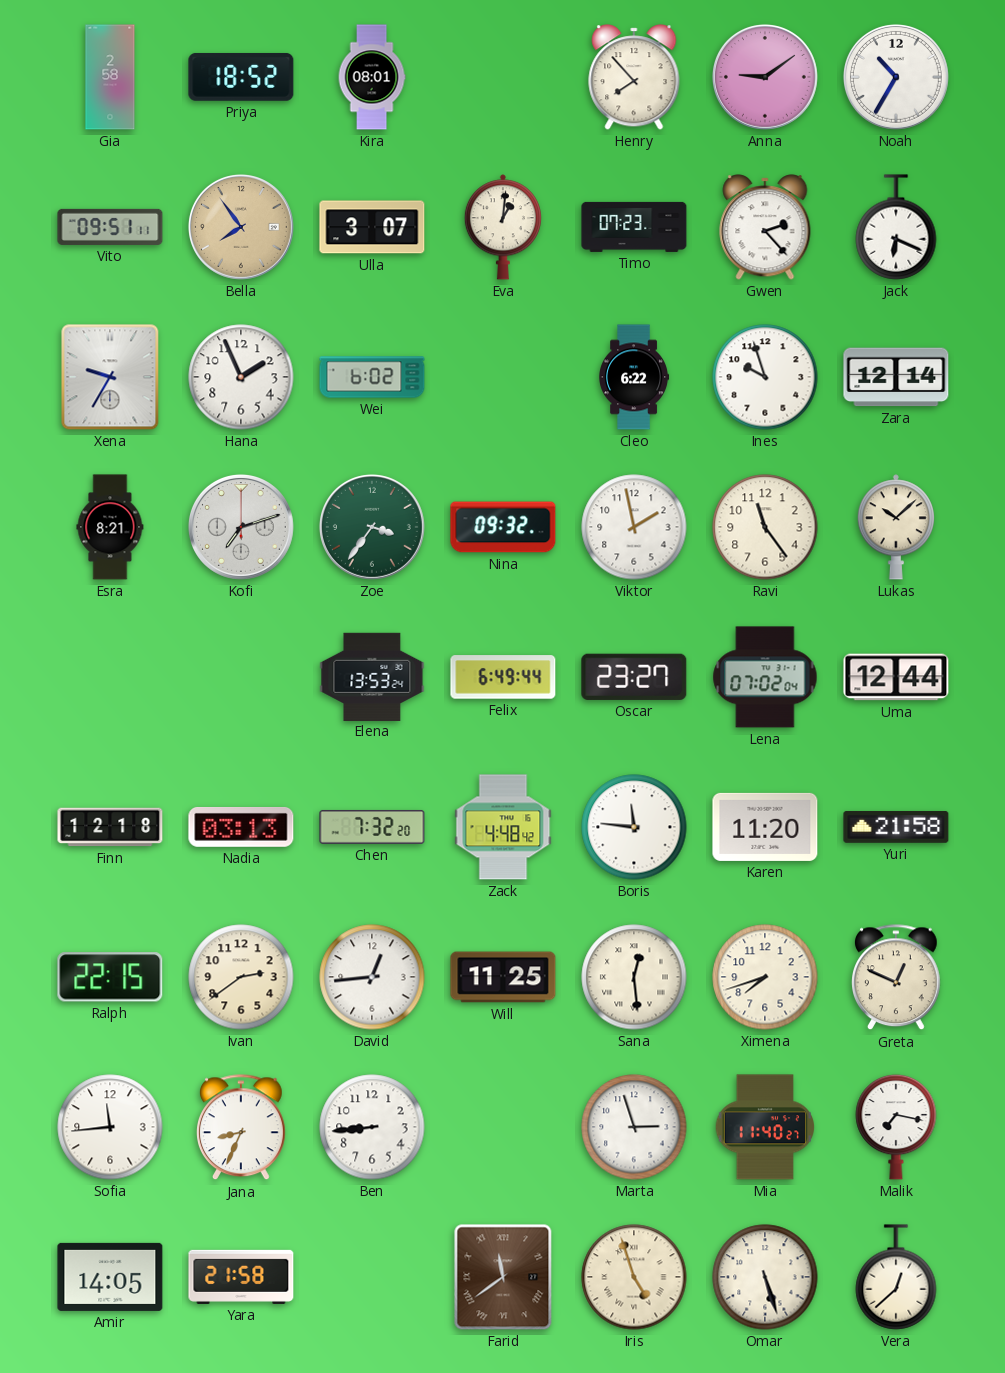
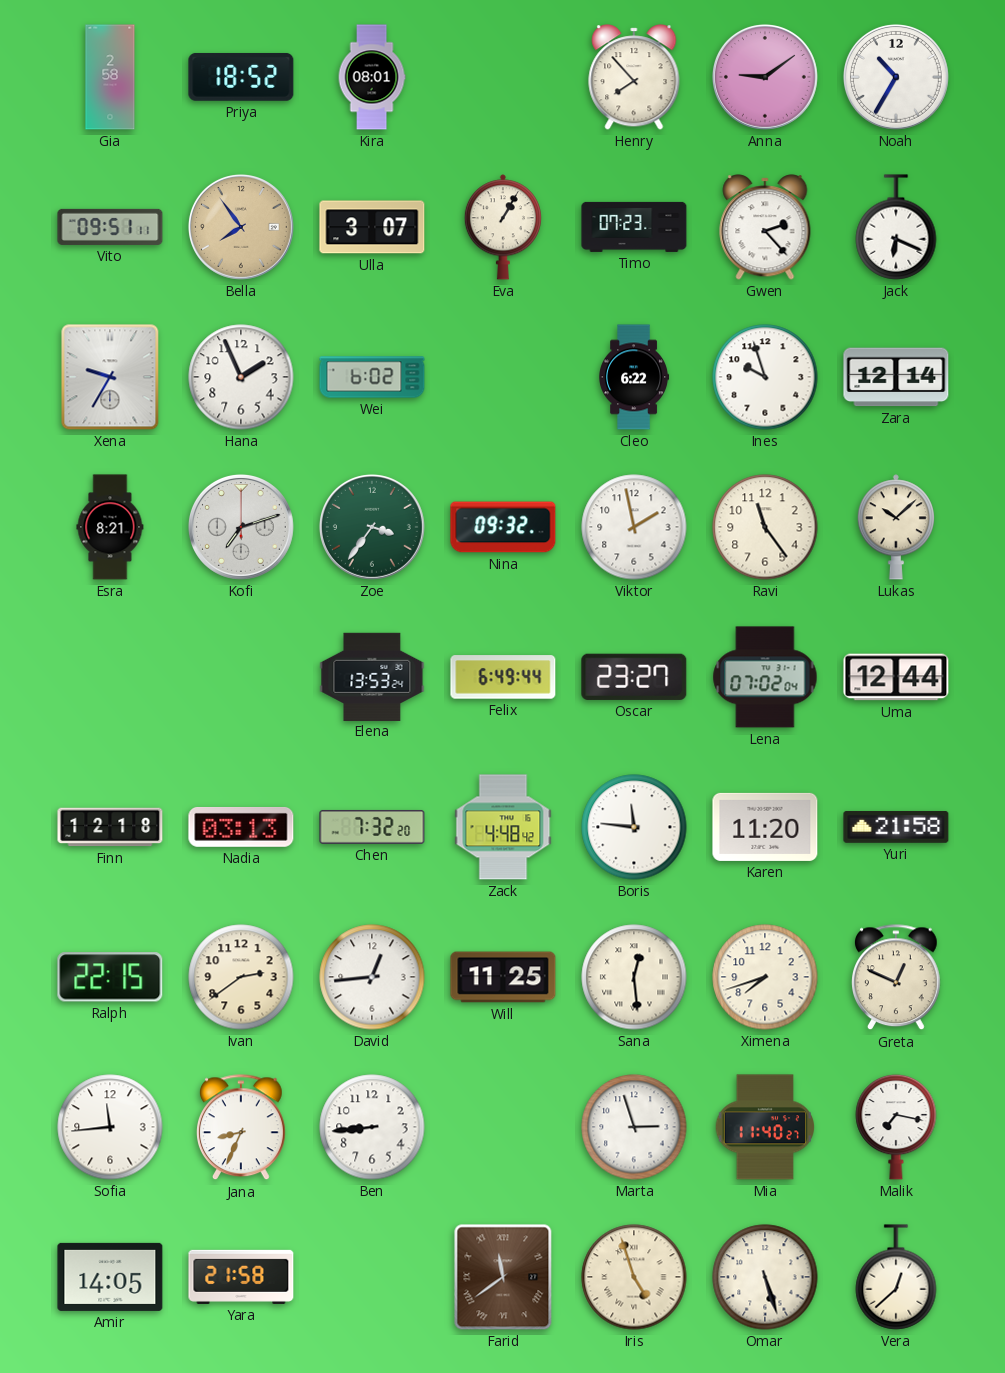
Eva: 1:01 -> 1:05
